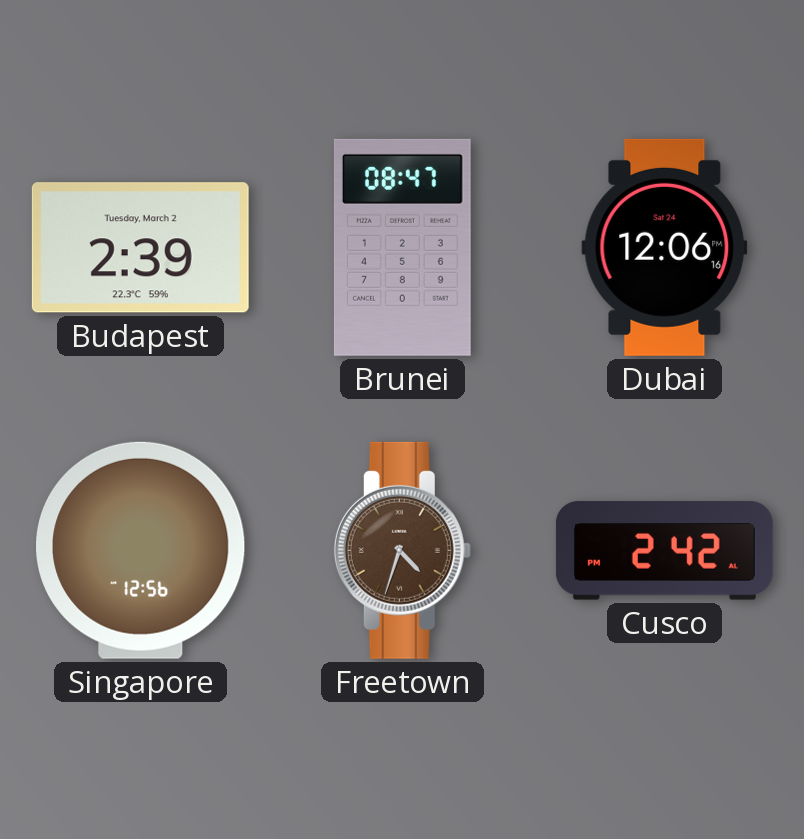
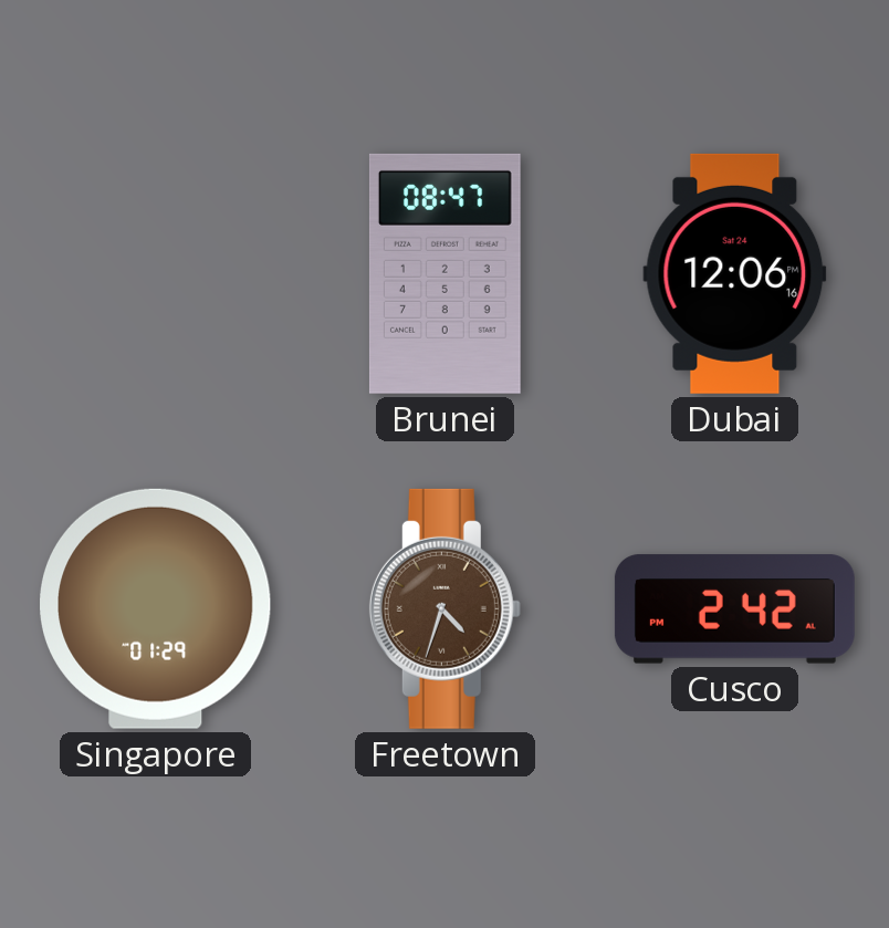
Budapest: 2:39 -> none
Singapore: 12:56 -> 01:29
